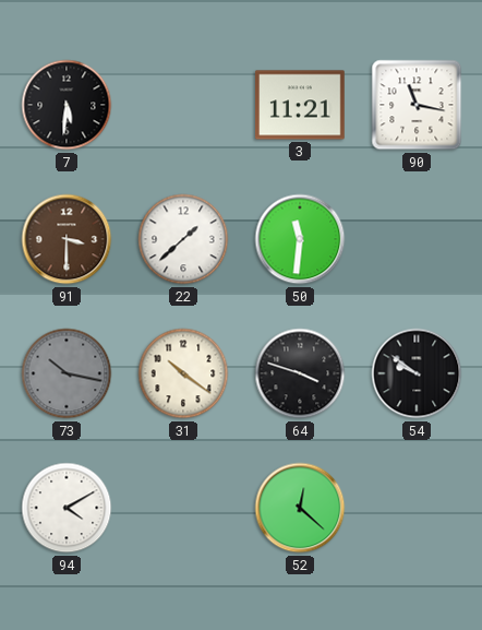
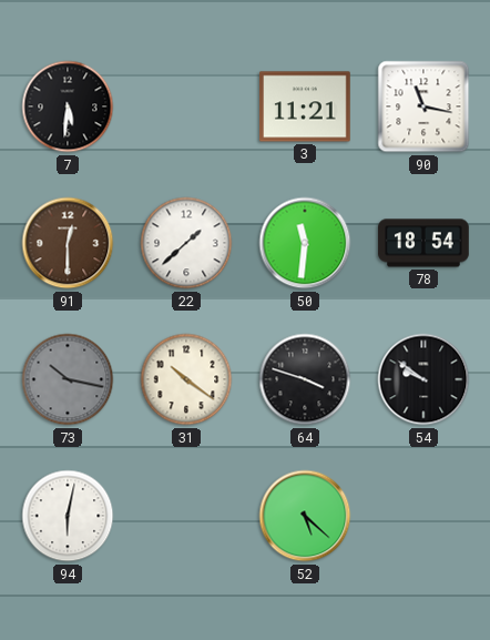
91: 3:30 -> 12:30
78: none -> 18:54
94: 4:10 -> 6:02
52: 12:22 -> 5:22
